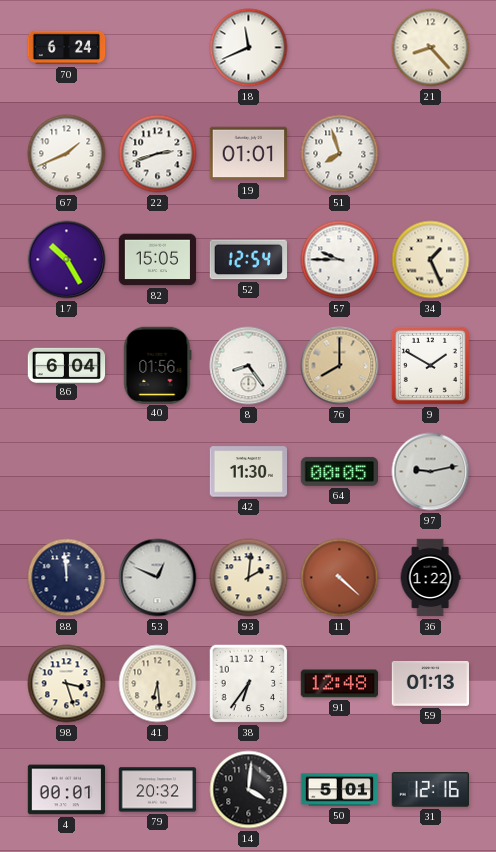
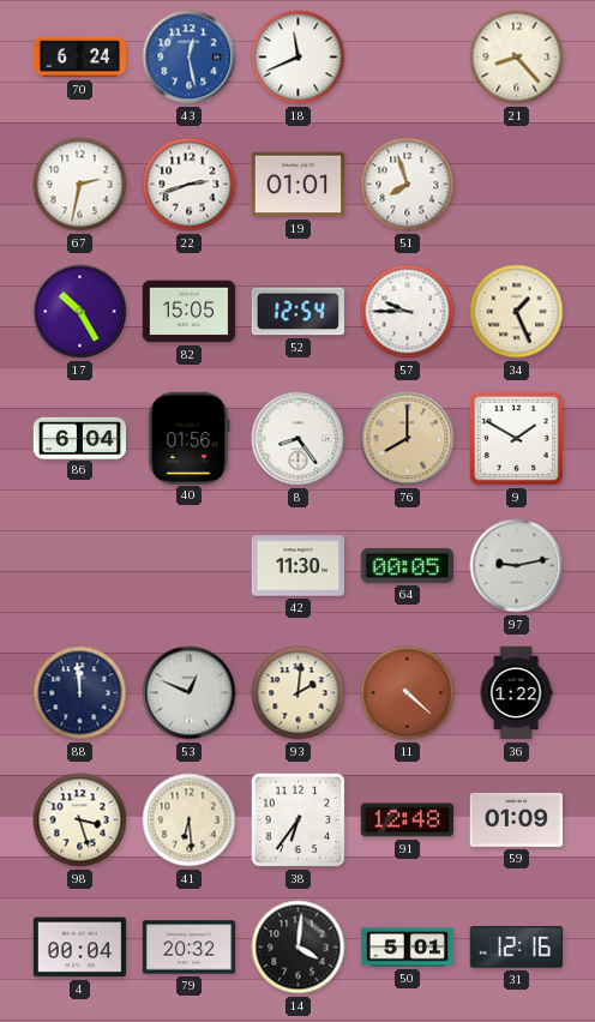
43: none -> 12:28
67: 1:41 -> 2:32
59: 01:13 -> 01:09
4: 00:01 -> 00:04
